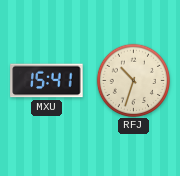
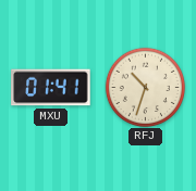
MXU: 15:41 -> 01:41
